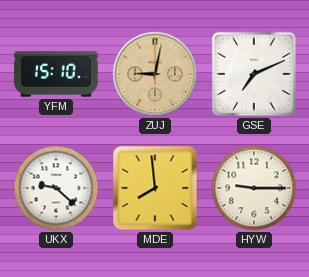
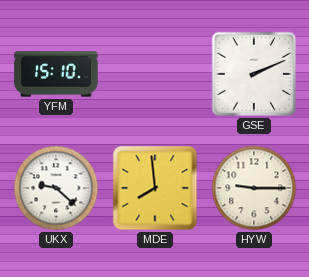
ZUJ: 9:02 -> none
GSE: 7:11 -> 2:11
